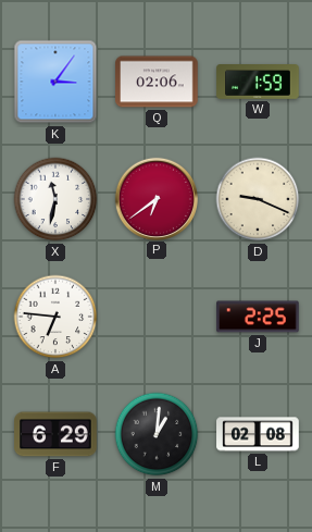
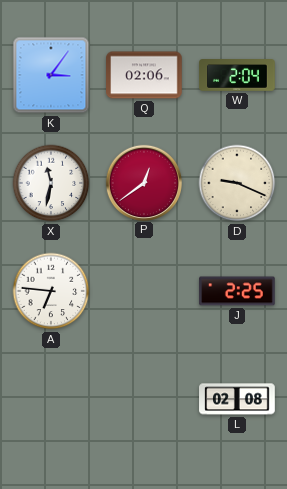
W: 1:59 -> 2:04
P: 6:39 -> 12:39
F: 6:29 -> none
M: 1:01 -> none
